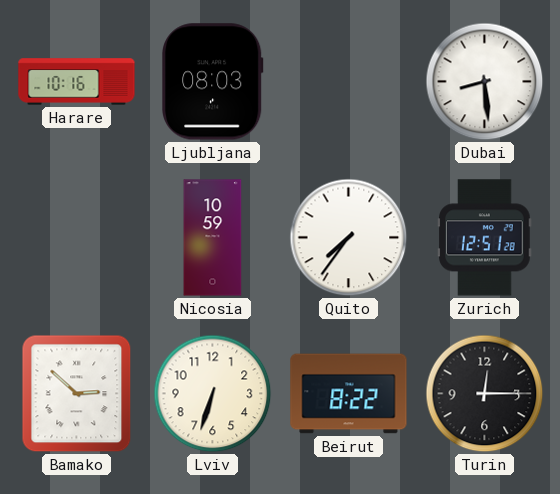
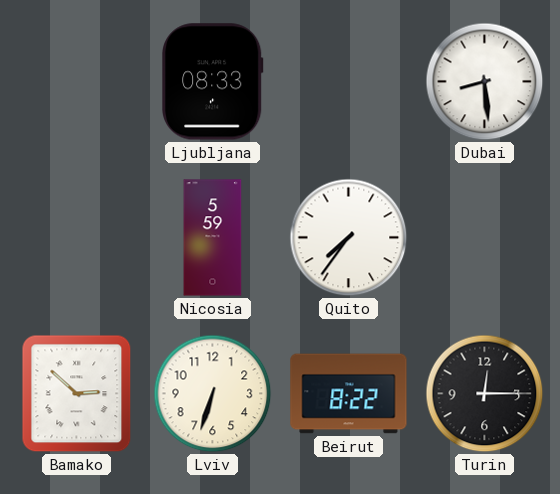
Harare: 10:16 -> none
Ljubljana: 08:03 -> 08:33
Nicosia: 10:59 -> 5:59
Zurich: 12:51 -> none
